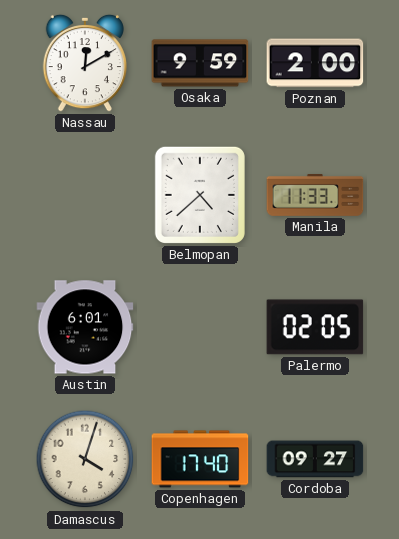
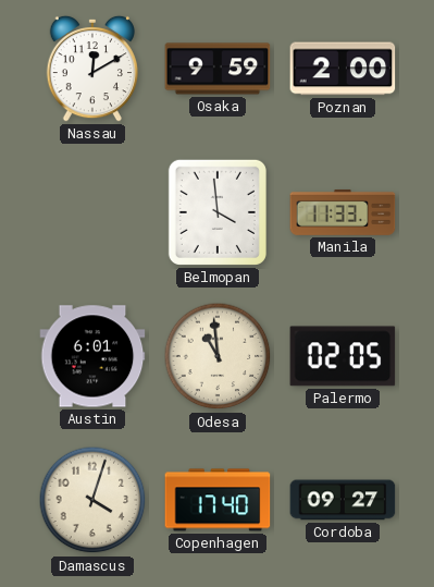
Belmopan: 4:38 -> 3:59
Odesa: none -> 10:59
